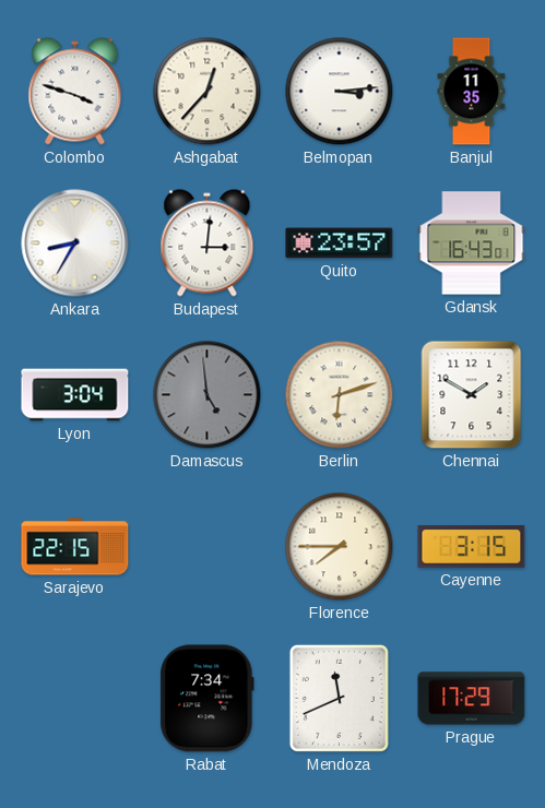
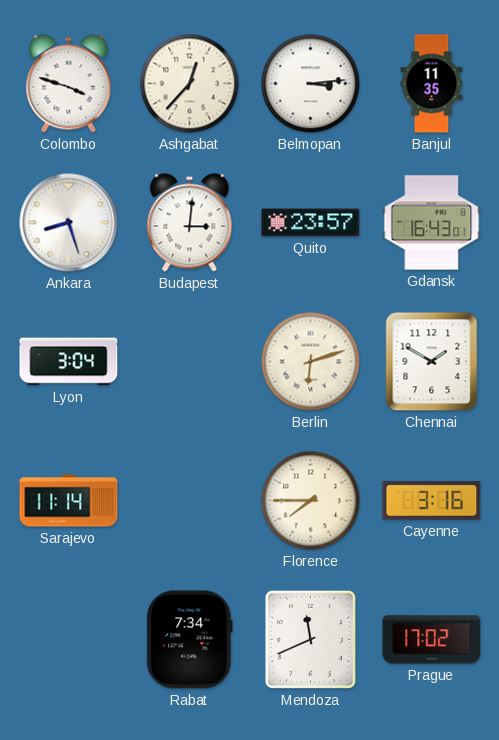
Ankara: 8:35 -> 8:27
Damascus: 4:59 -> none
Sarajevo: 22:15 -> 11:14
Cayenne: 3:15 -> 3:16
Prague: 17:29 -> 17:02
